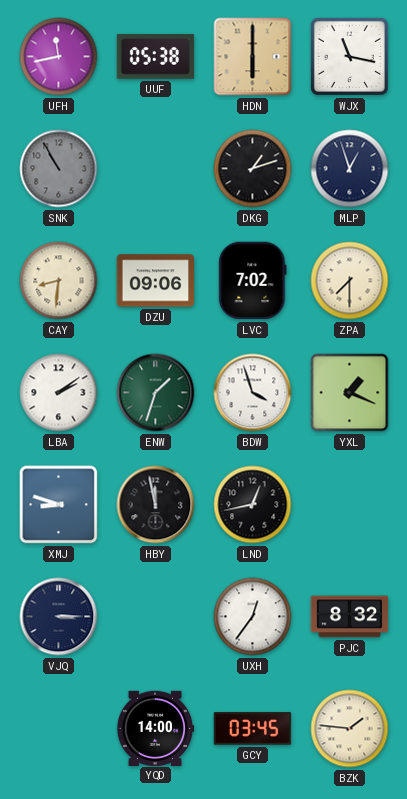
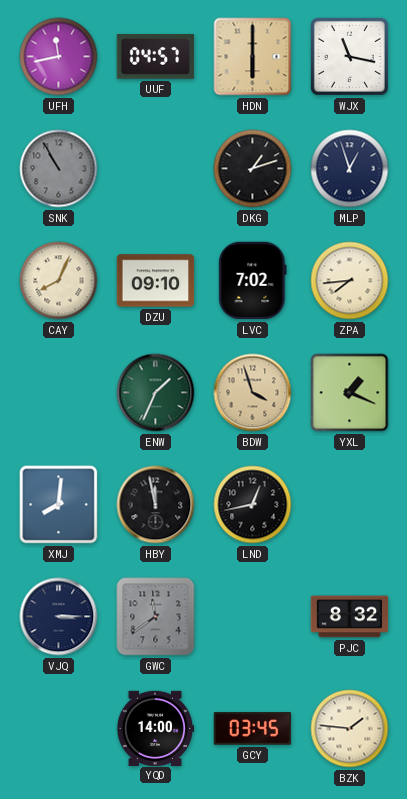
UUF: 05:38 -> 04:57
CAY: 8:31 -> 8:04
DZU: 09:06 -> 09:10
ZPA: 7:30 -> 7:44
LBA: 2:09 -> none
ENW: 1:33 -> 1:34
BDW dial: white -> champagne
XMJ: 8:48 -> 8:01
GWC: none -> 11:39
UXH: 12:36 -> none
